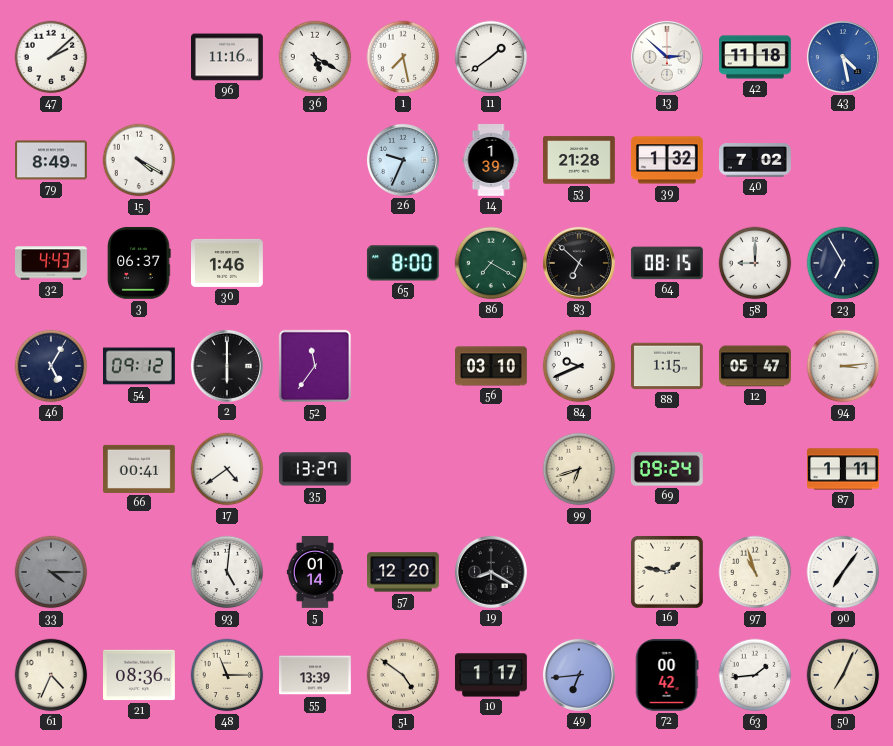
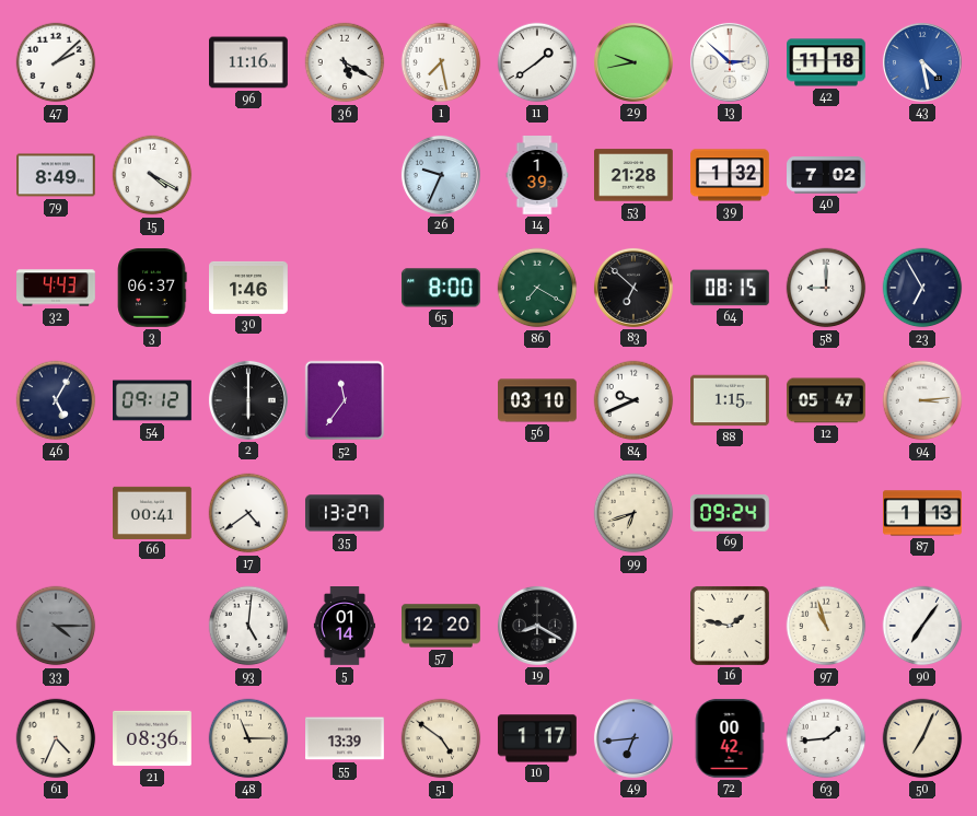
29: none -> 9:43
87: 1:11 -> 1:13
